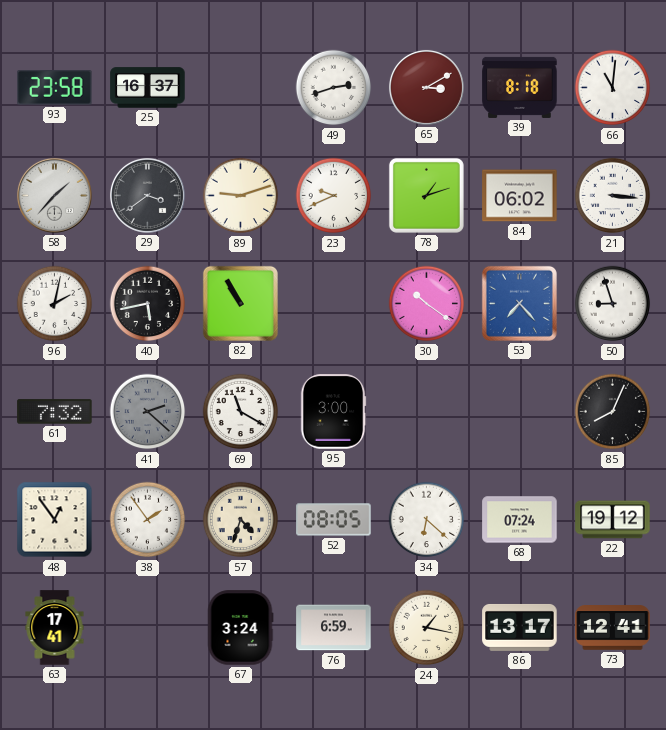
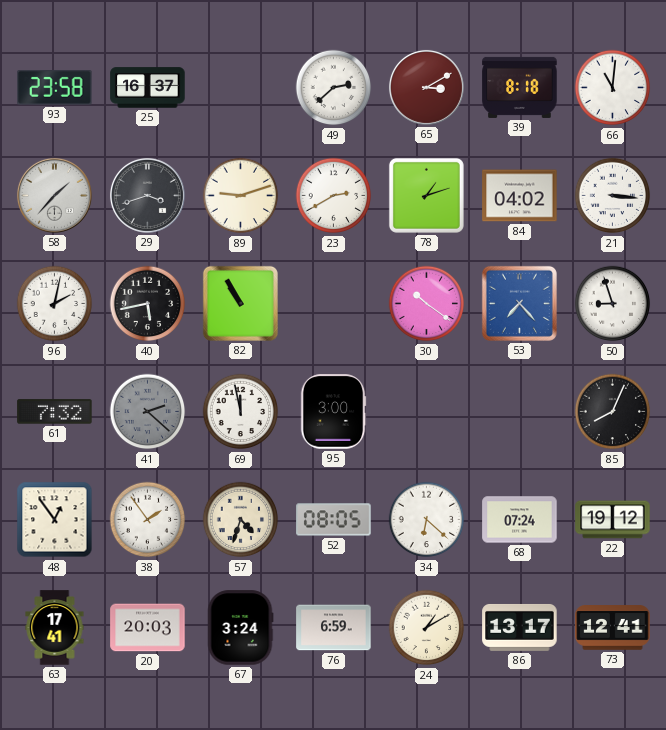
49: 2:42 -> 2:38
29: 3:39 -> 3:42
23: 9:41 -> 2:40
84: 06:02 -> 04:02
69: 11:20 -> 11:58
20: none -> 20:03
24: 1:17 -> 1:10
